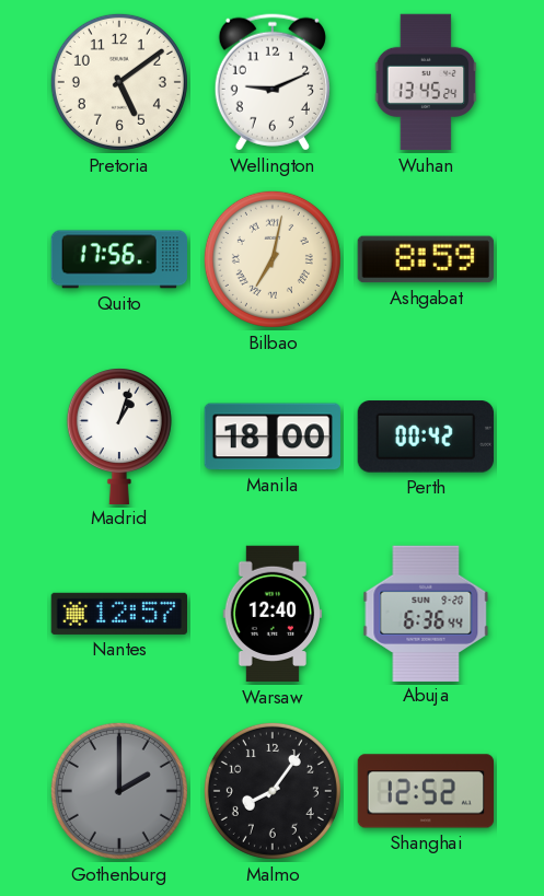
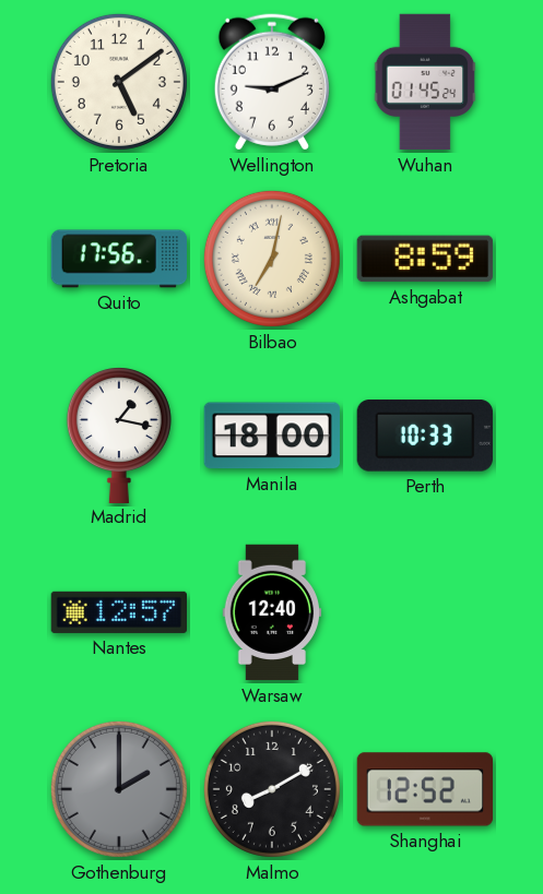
Wuhan: 13:45 -> 01:45
Madrid: 1:03 -> 1:17
Perth: 00:42 -> 10:33
Abuja: 6:36 -> none
Malmo: 8:06 -> 8:10
